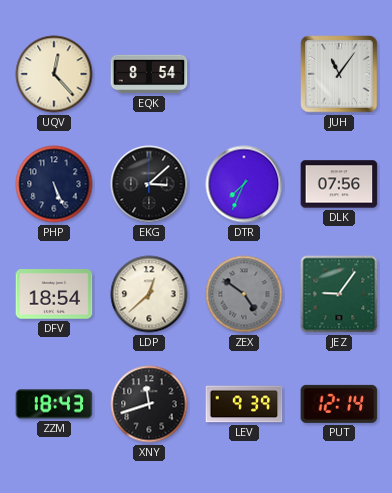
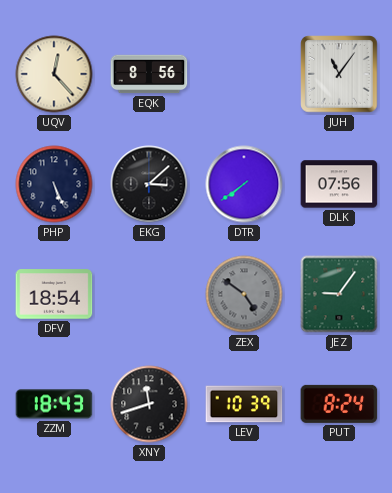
EQK: 8:54 -> 8:56
DTR: 7:34 -> 7:39
LDP: 12:38 -> none
LEV: 9:39 -> 10:39
PUT: 12:14 -> 8:24
